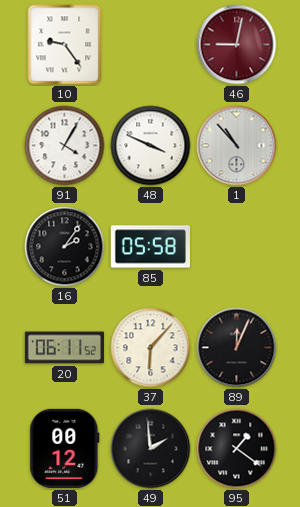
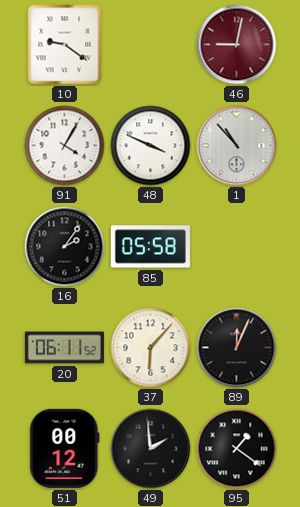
10: 9:24 -> 9:21
